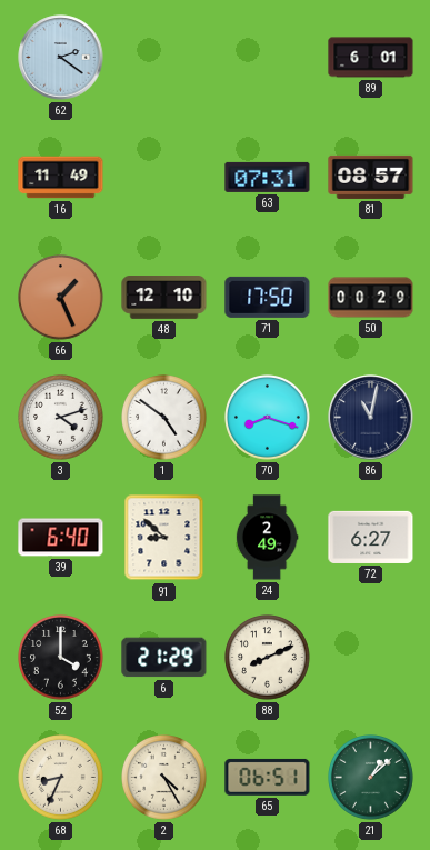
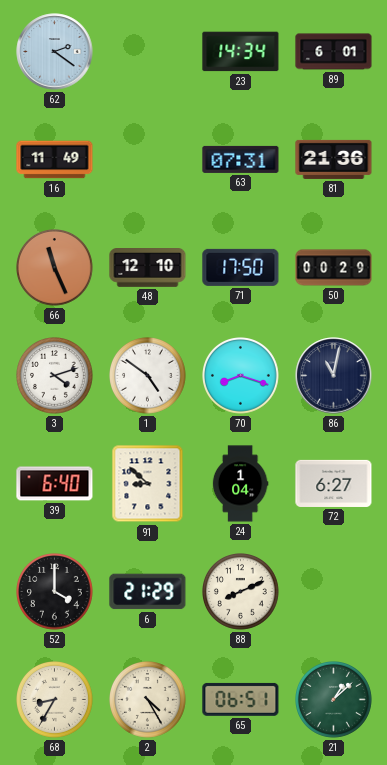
23: none -> 14:34
81: 08:57 -> 21:36
66: 1:26 -> 11:26
24: 2:49 -> 1:04
68: 8:34 -> 8:35
